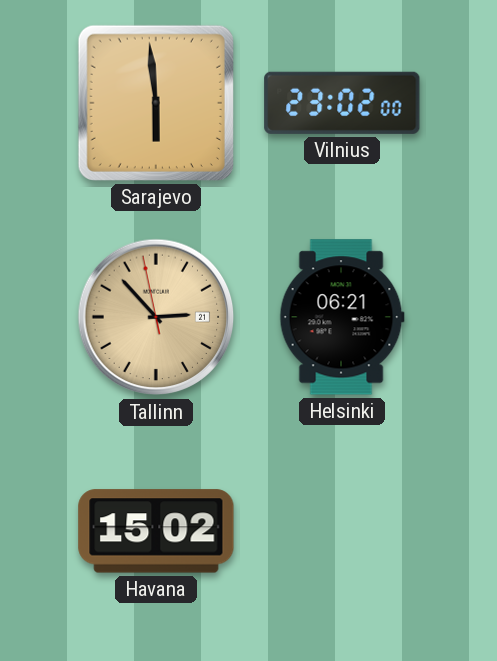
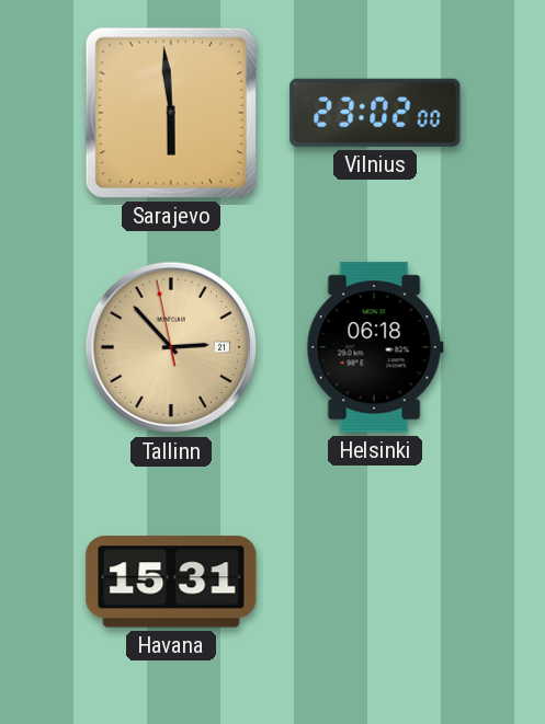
Helsinki: 06:21 -> 06:18
Havana: 15:02 -> 15:31
